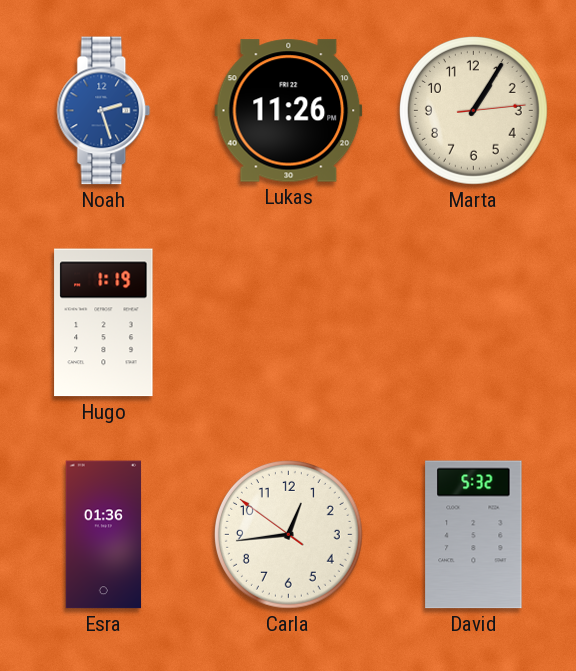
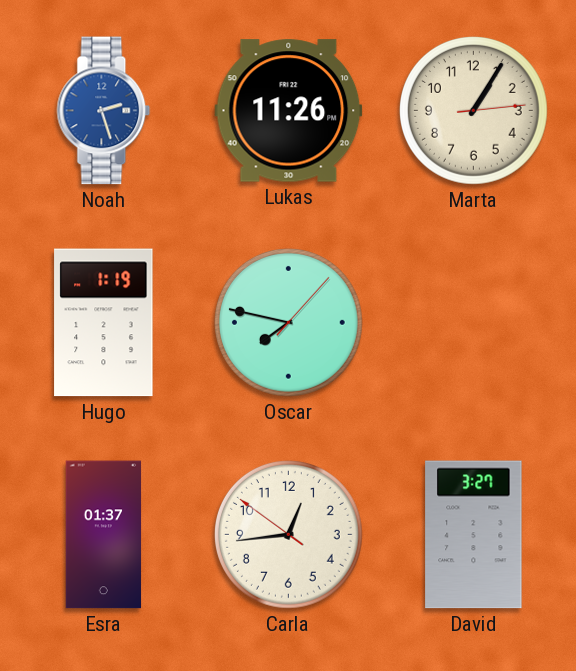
Oscar: none -> 7:47
Esra: 01:36 -> 01:37
David: 5:32 -> 3:27
